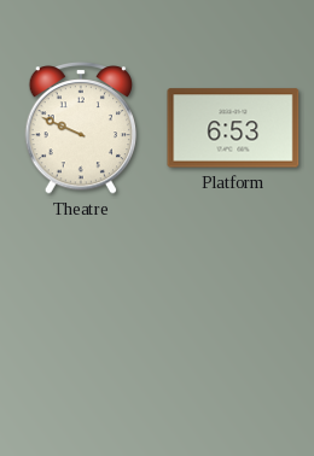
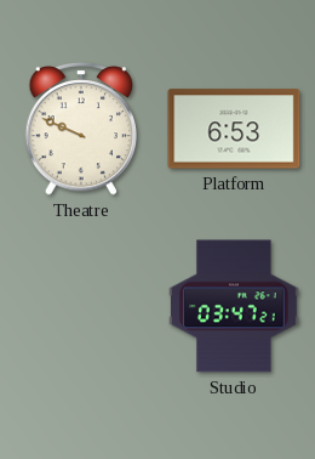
Studio: none -> 03:47
